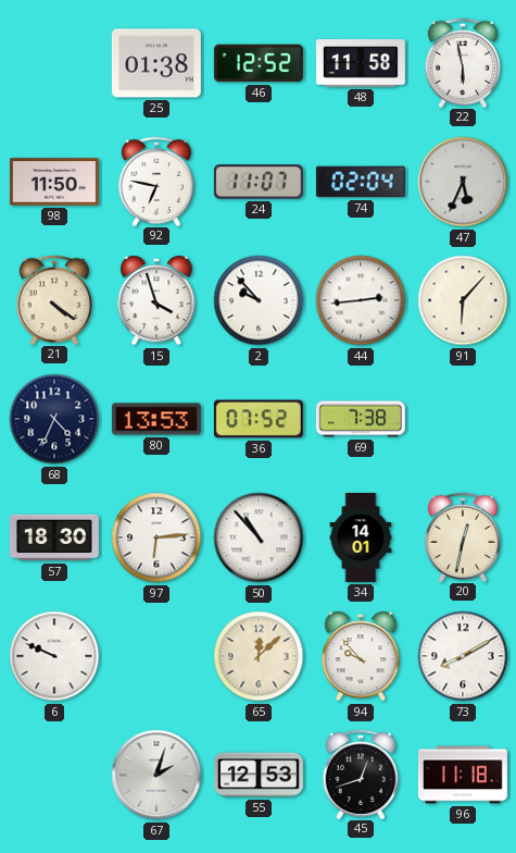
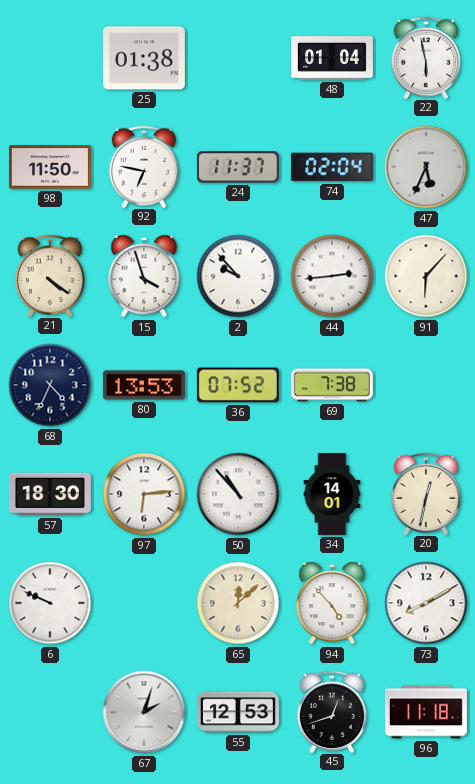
46: 12:52 -> none
48: 11:58 -> 01:04
24: 11:07 -> 11:37
94: 9:53 -> 4:53
